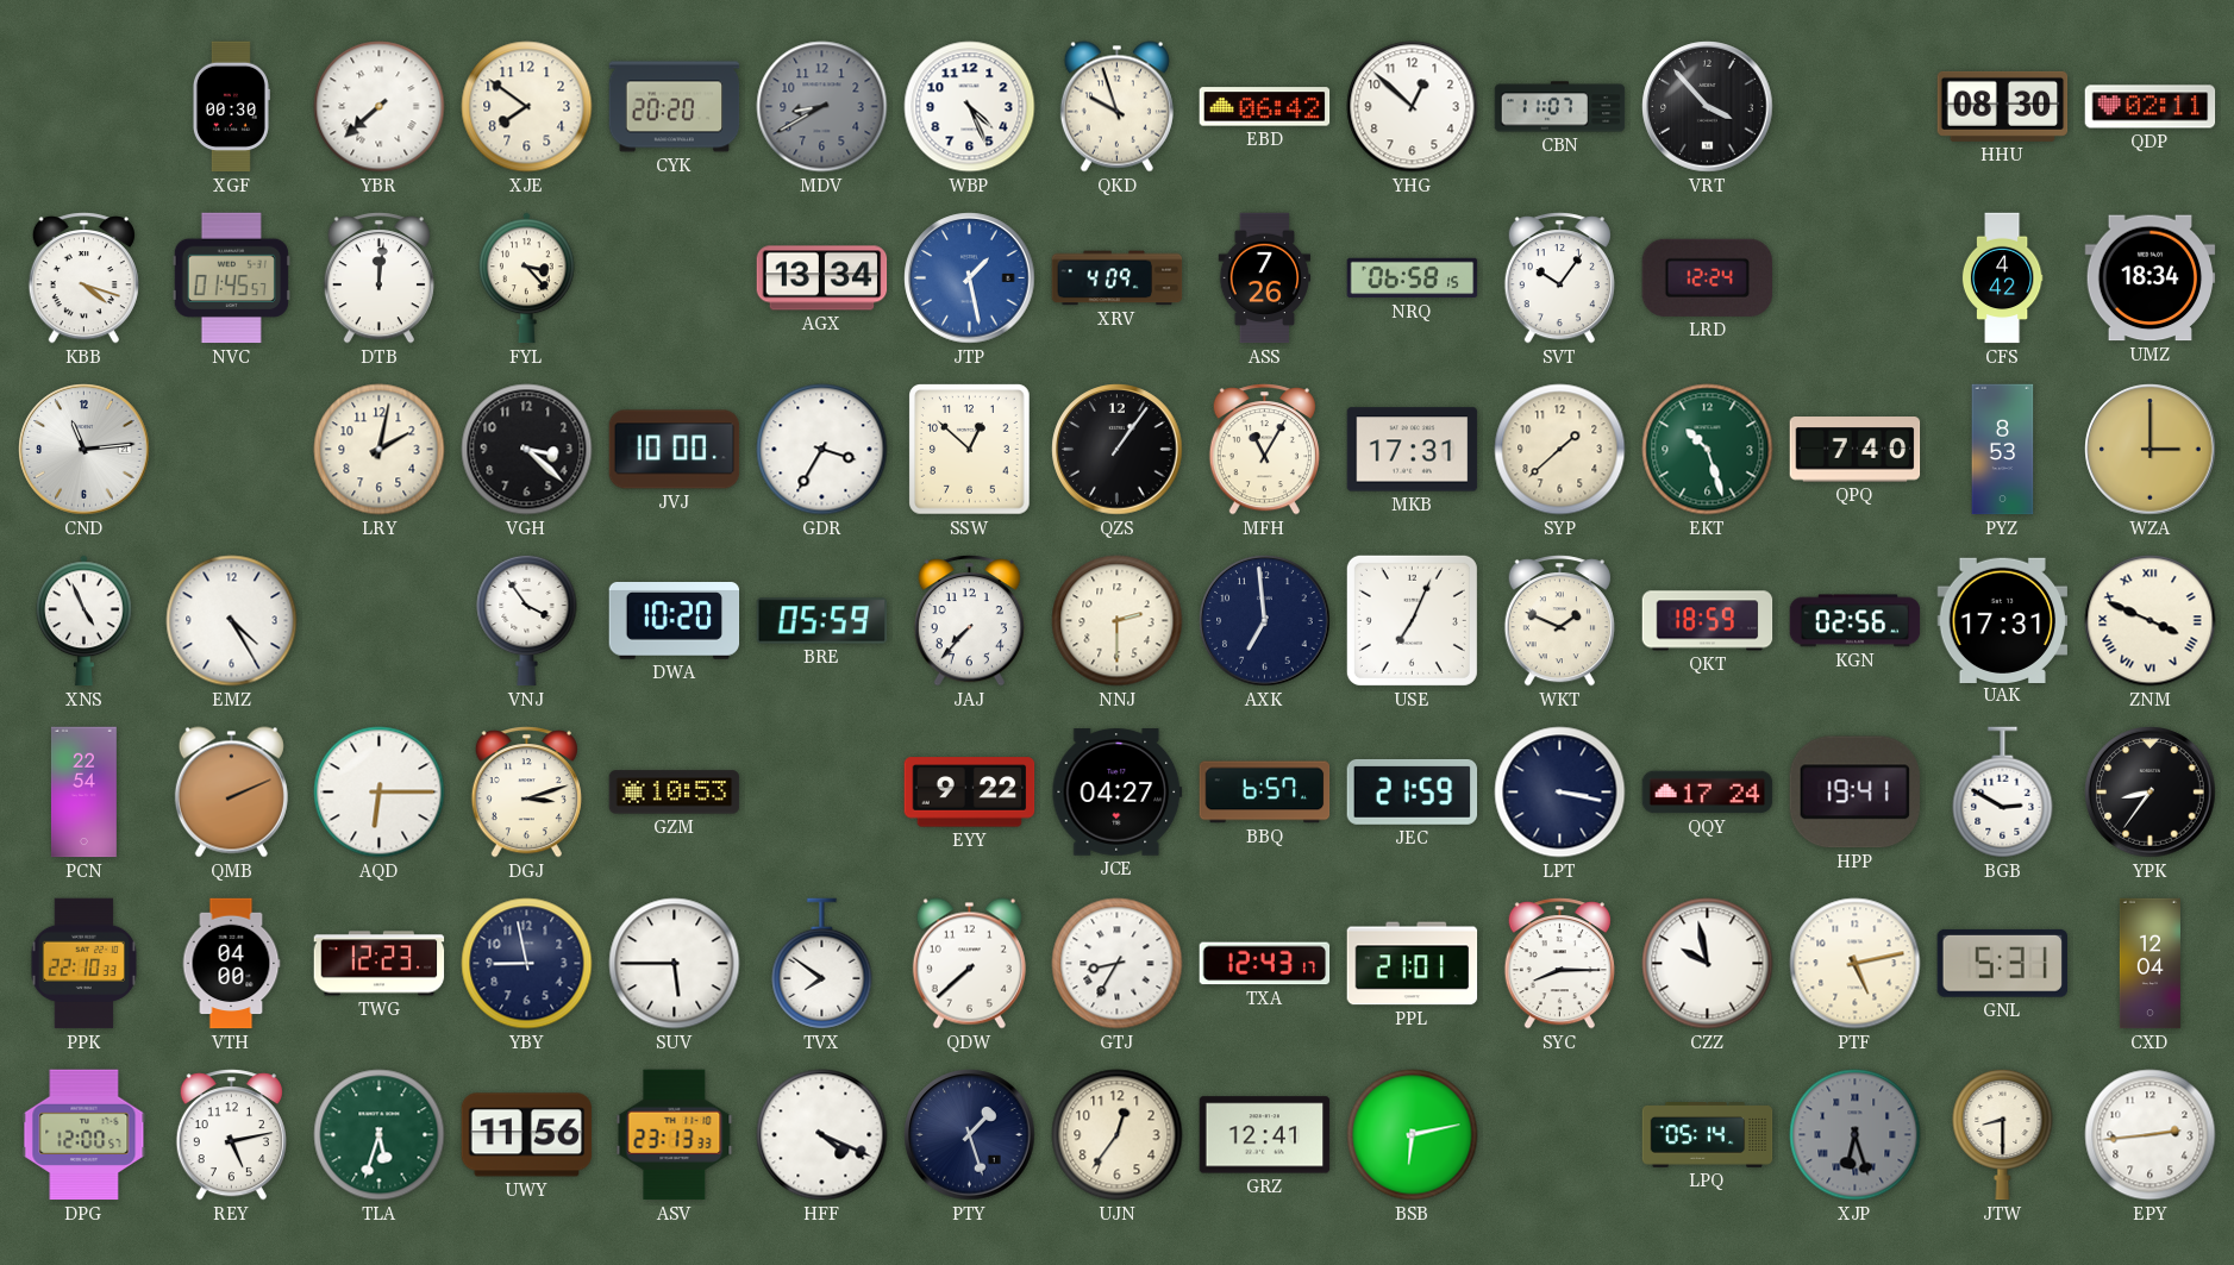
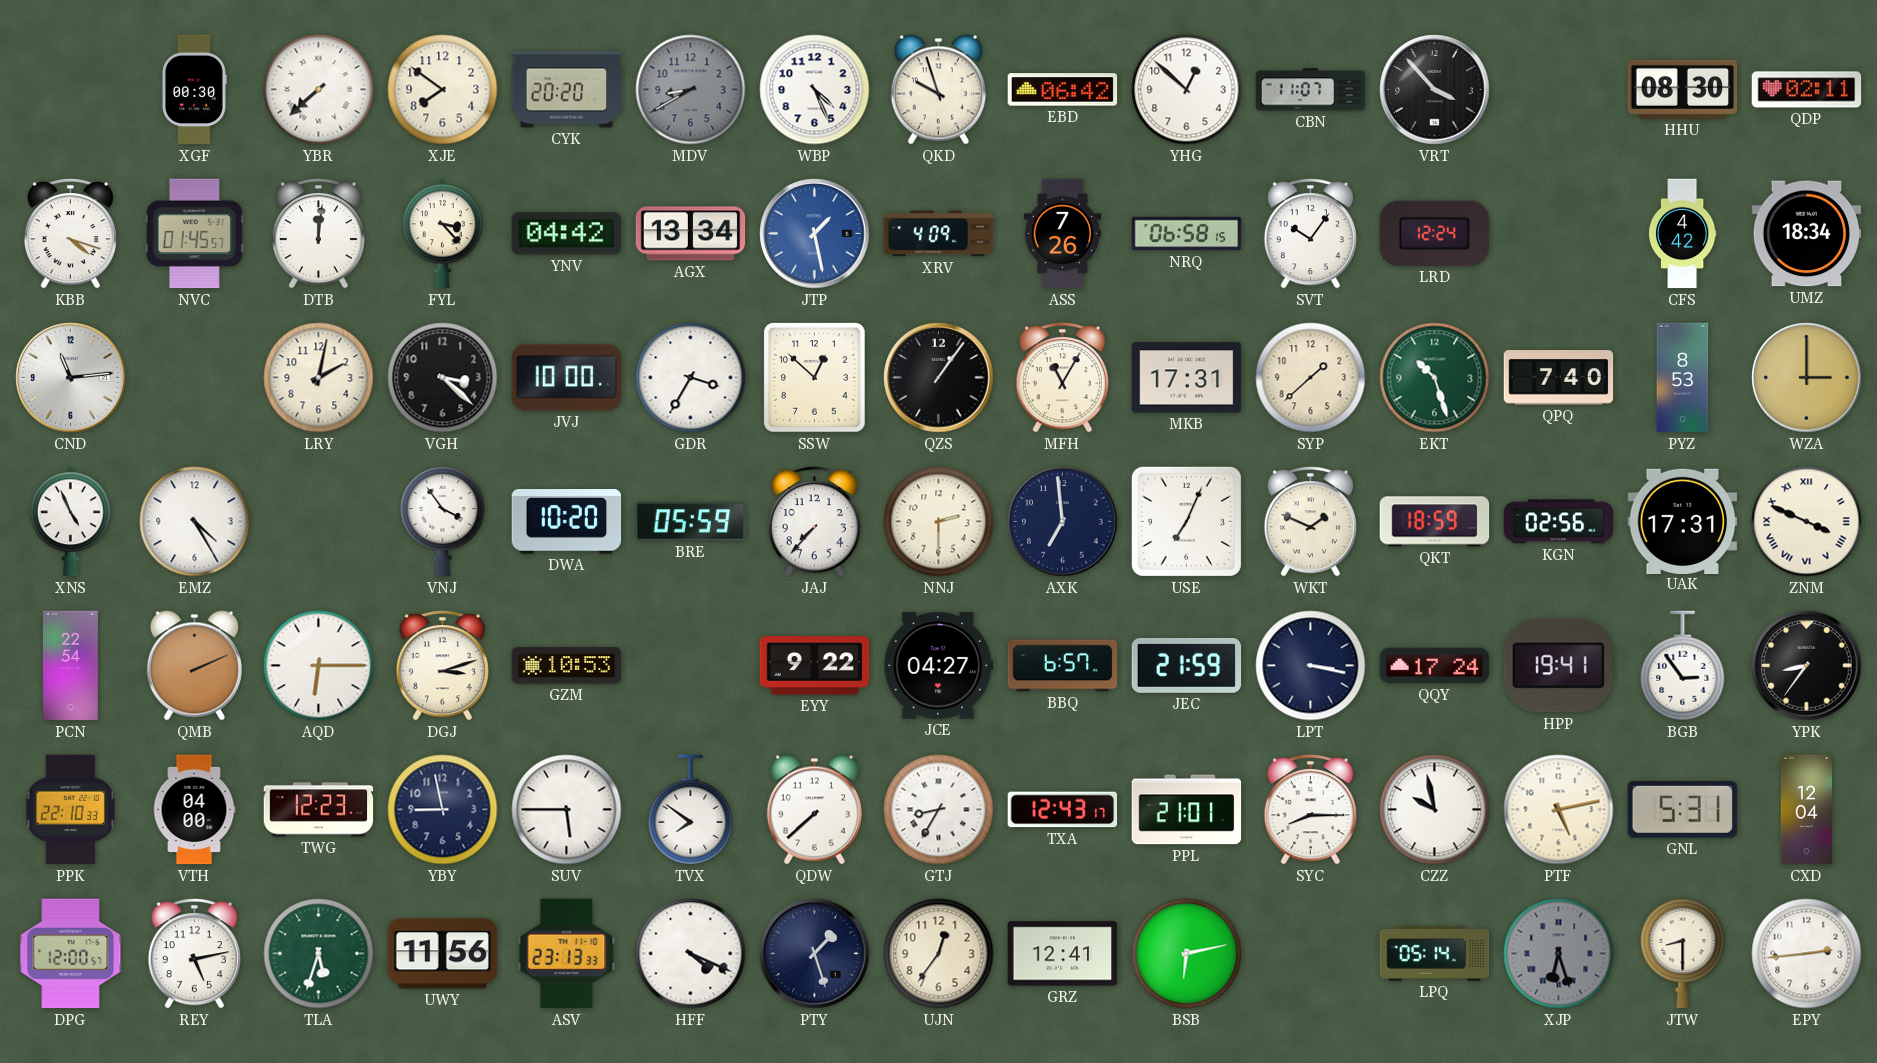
YNV: none -> 04:42
BGB: 2:50 -> 2:54
